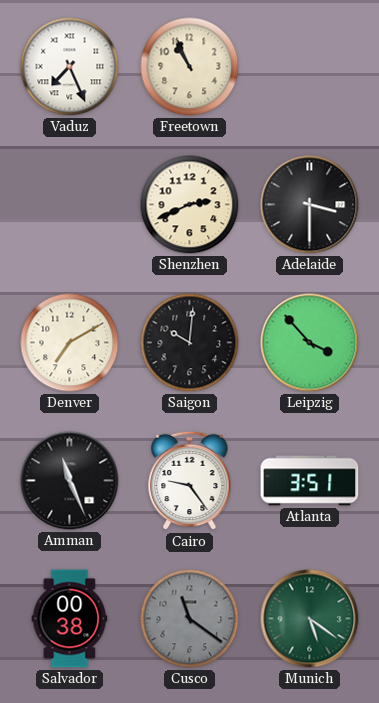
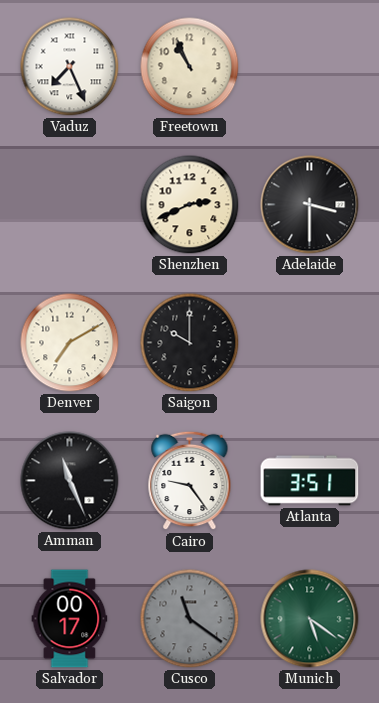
Saigon: 10:01 -> 10:00
Leipzig: 3:53 -> none
Salvador: 00:38 -> 00:17
